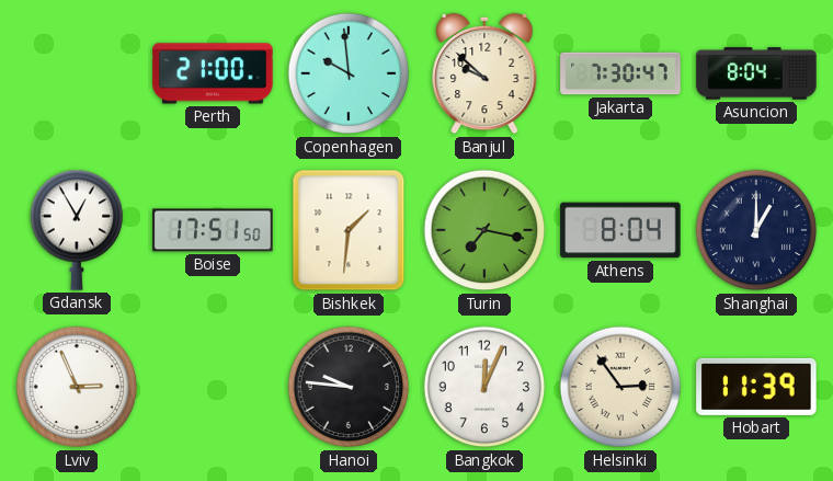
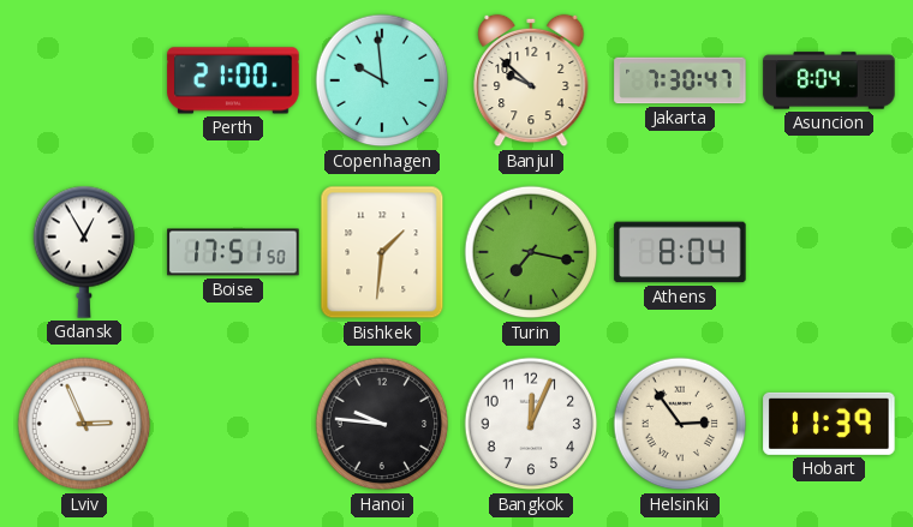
Shanghai: 1:00 -> none
